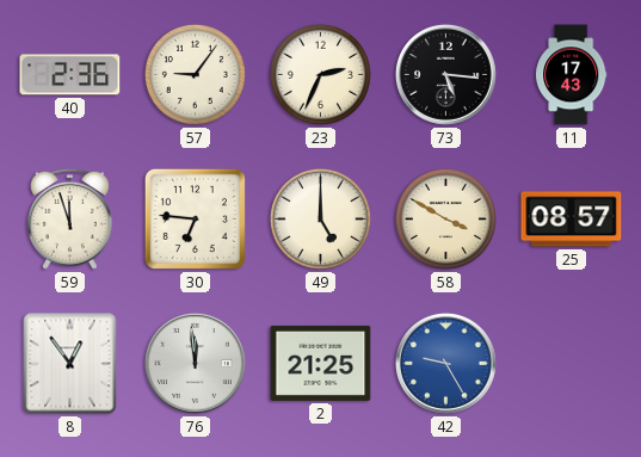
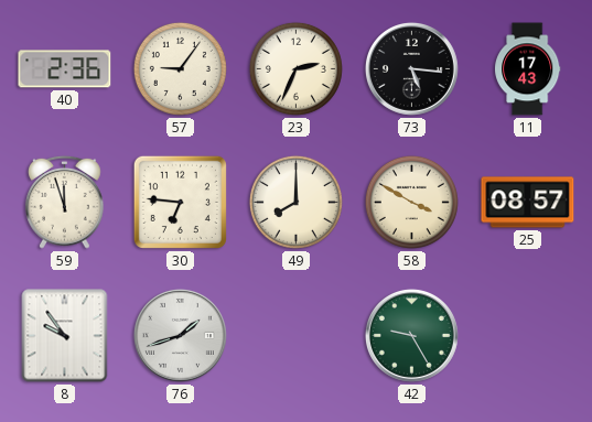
49: 5:00 -> 8:00
8: 12:54 -> 9:54
76: 11:59 -> 1:42
2: 21:25 -> none
42 dial: blue -> green
